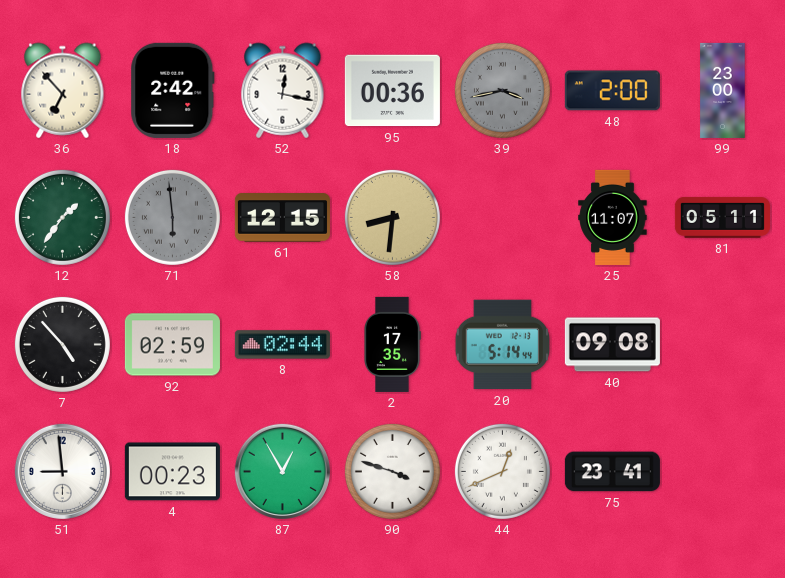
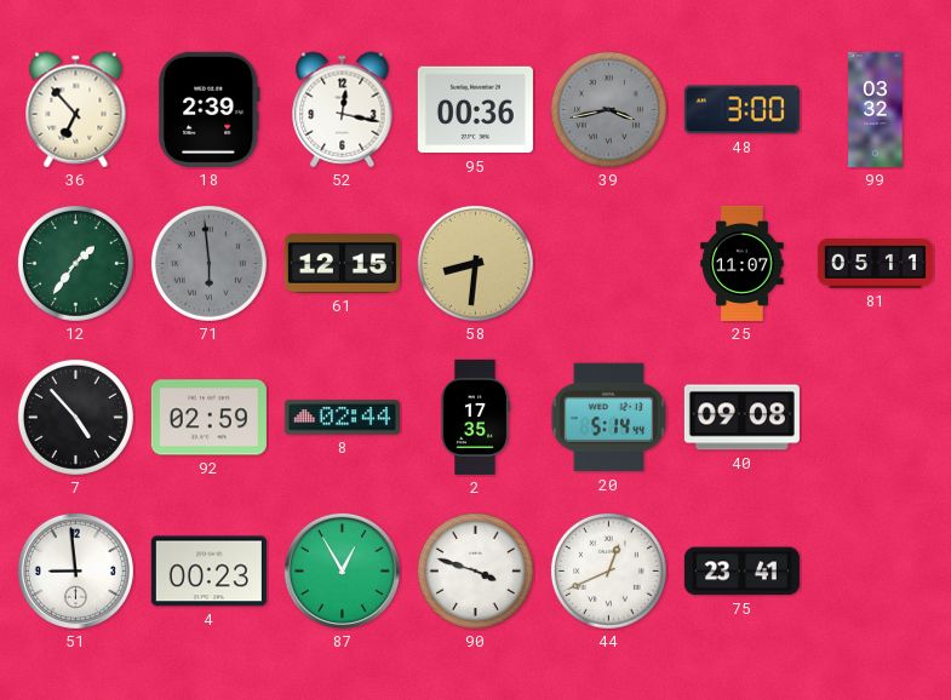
18: 2:42 -> 2:39
48: 2:00 -> 3:00
99: 23:00 -> 03:32
